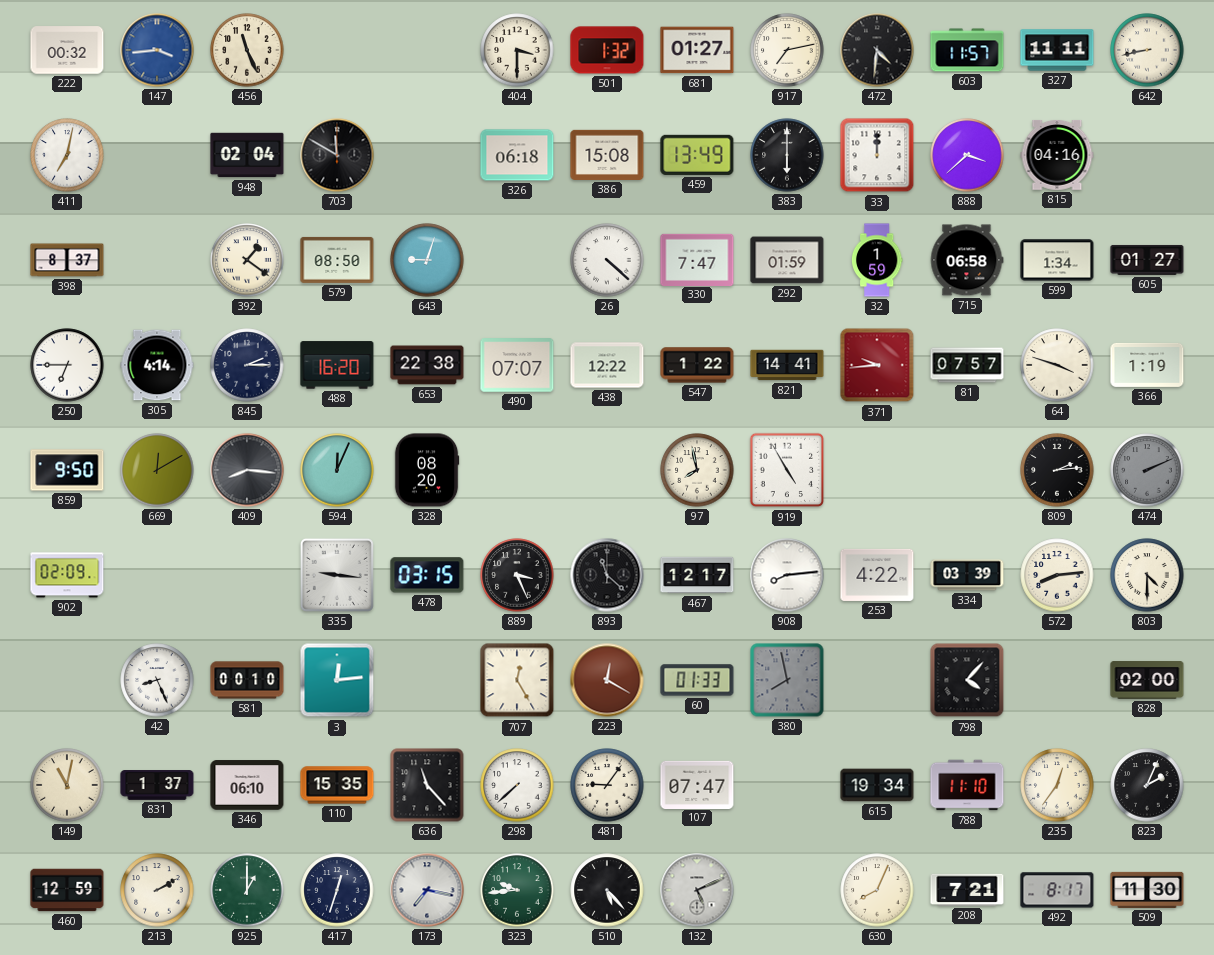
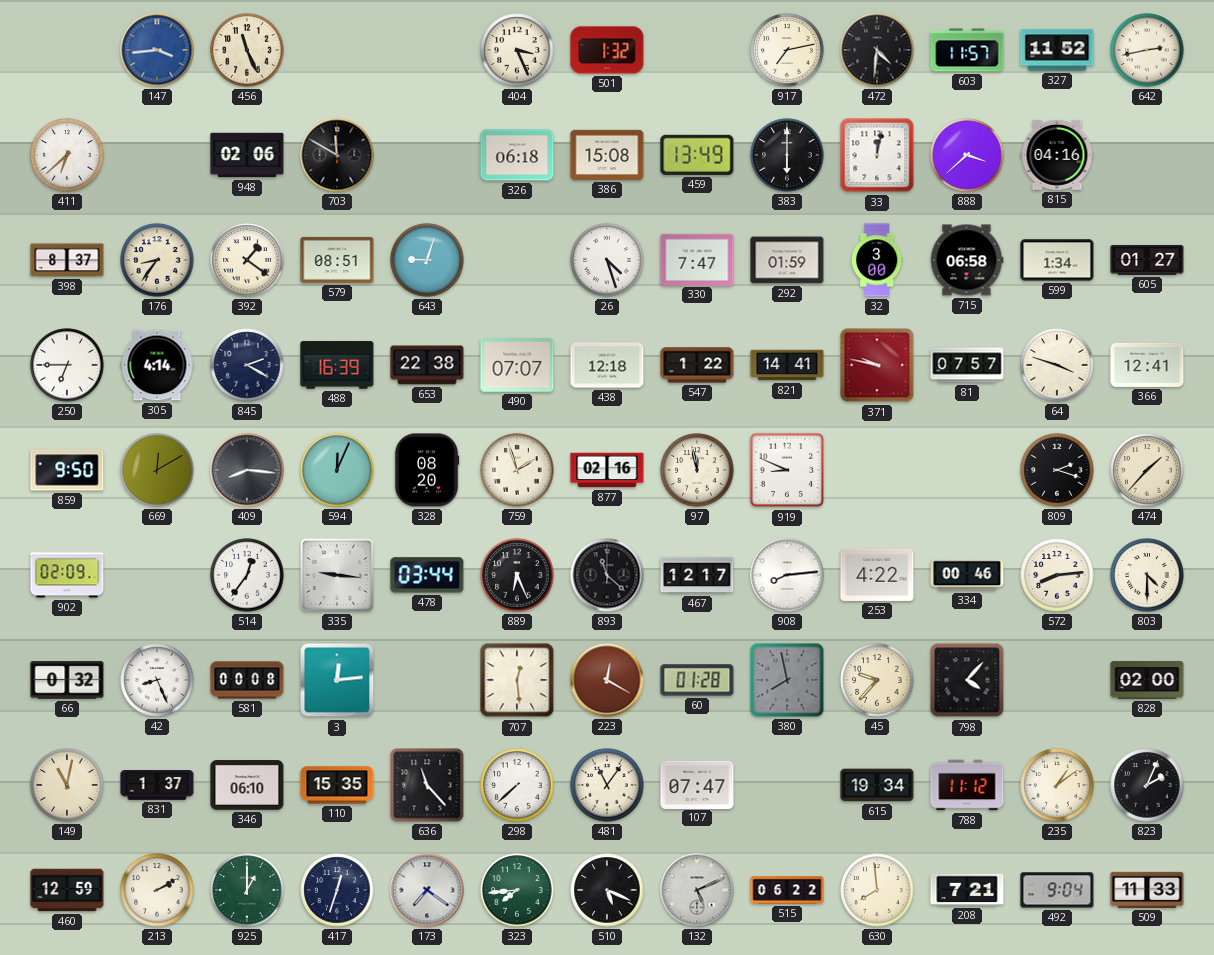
222: 00:32 -> none
404: 3:30 -> 3:26
681: 01:27 -> none
327: 11:11 -> 11:52
642: 8:43 -> 2:43
411: 7:02 -> 6:38
948: 02:04 -> 02:06
33: 12:00 -> 12:02
176: none -> 8:36
579: 08:50 -> 08:51
26: 4:22 -> 4:27
32: 1:59 -> 3:00
845: 2:15 -> 2:20
488: 16:20 -> 16:39
438: 12:22 -> 12:18
371: 9:44 -> 9:47
366: 1:19 -> 12:41
759: none -> 1:57
877: none -> 02:16
97: 7:58 -> 11:58
919: 4:55 -> 8:49
809: 2:14 -> 2:18
474: 2:11 -> 1:37
474 dial: grey -> cream
514: none -> 12:36
478: 03:15 -> 03:44
889: 3:26 -> 6:26
334: 03:39 -> 00:46
66: none -> 0:32
581: 00:10 -> 00:08
707: 12:25 -> 12:29
60: 01:33 -> 01:28
45: none -> 9:37
481: 9:06 -> 11:06
788: 11:10 -> 11:12
235: 12:36 -> 1:09
173: 7:17 -> 7:21
323: 9:44 -> 7:44
510: 5:23 -> 5:19
515: none -> 06:22
630: 8:04 -> 7:59
492: 8:17 -> 9:04
509: 11:30 -> 11:33
